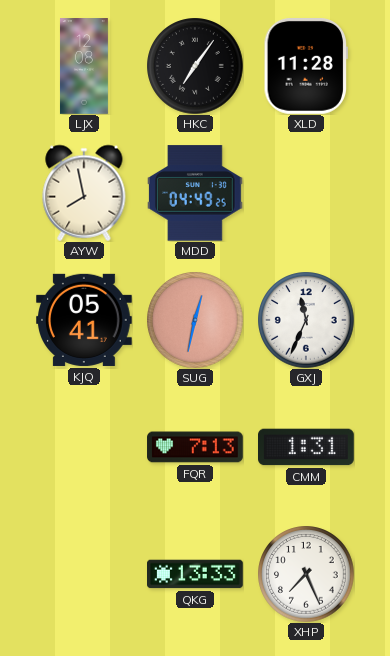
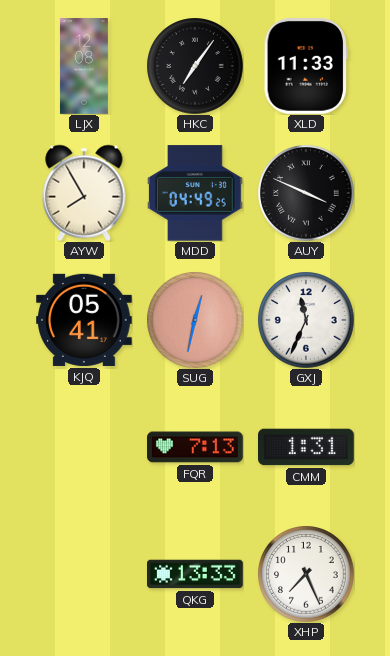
XLD: 11:28 -> 11:33
AYW: 7:58 -> 7:55
AUY: none -> 3:49
